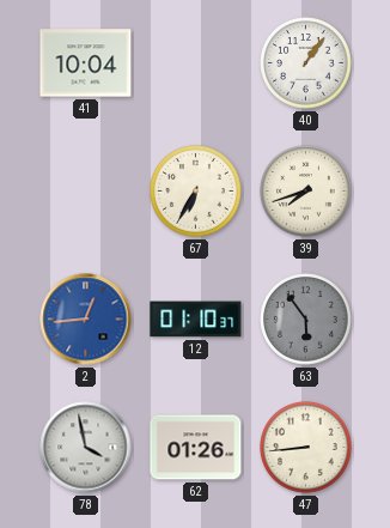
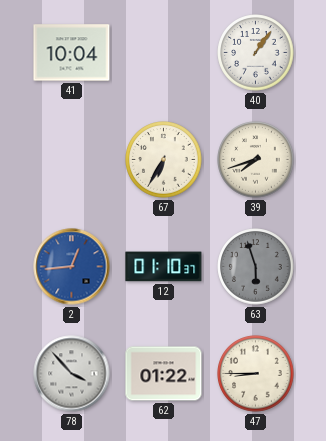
63: 5:54 -> 5:57
78: 3:58 -> 3:53
62: 01:26 -> 01:22
47: 8:44 -> 8:45
